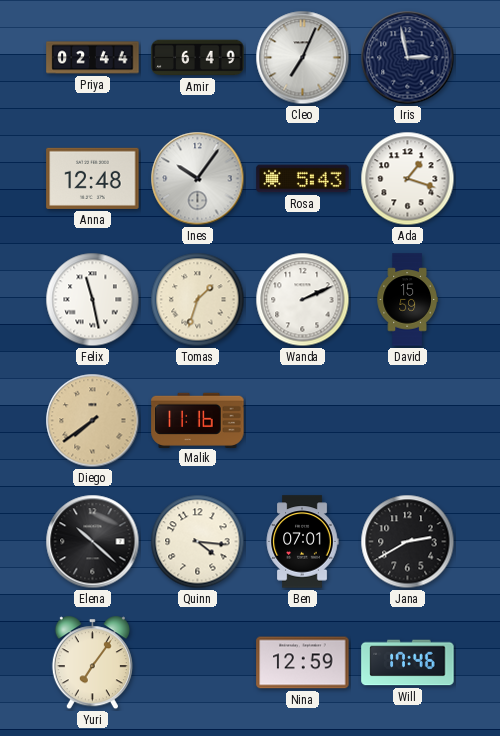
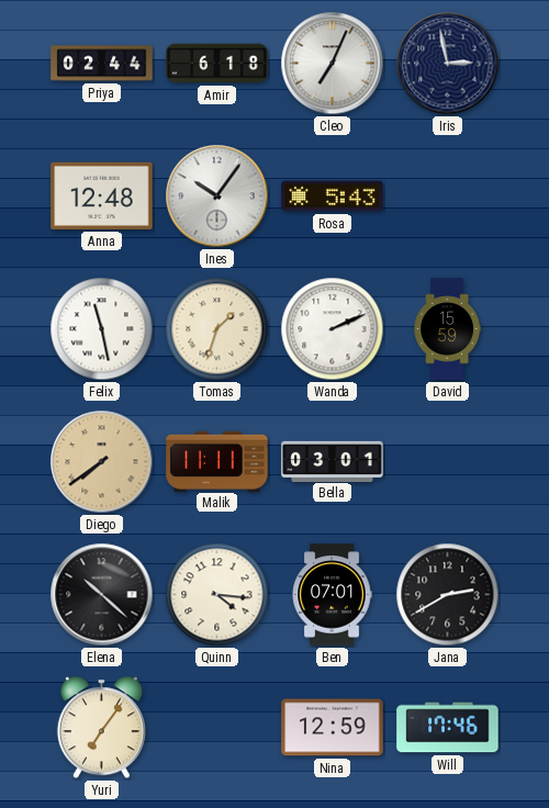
Amir: 6:49 -> 6:18
Ada: 1:18 -> none
Malik: 11:16 -> 11:11
Bella: none -> 03:01
